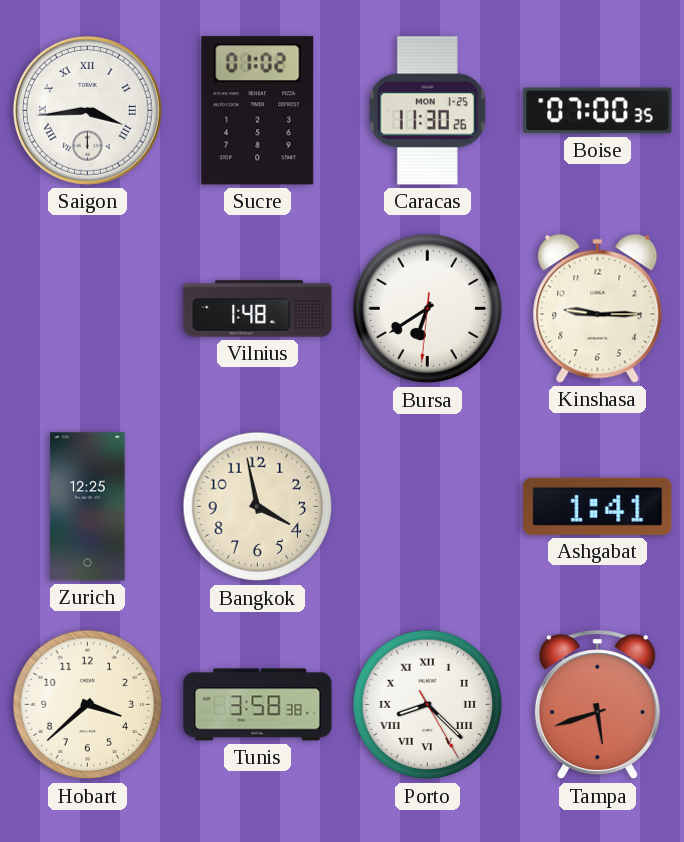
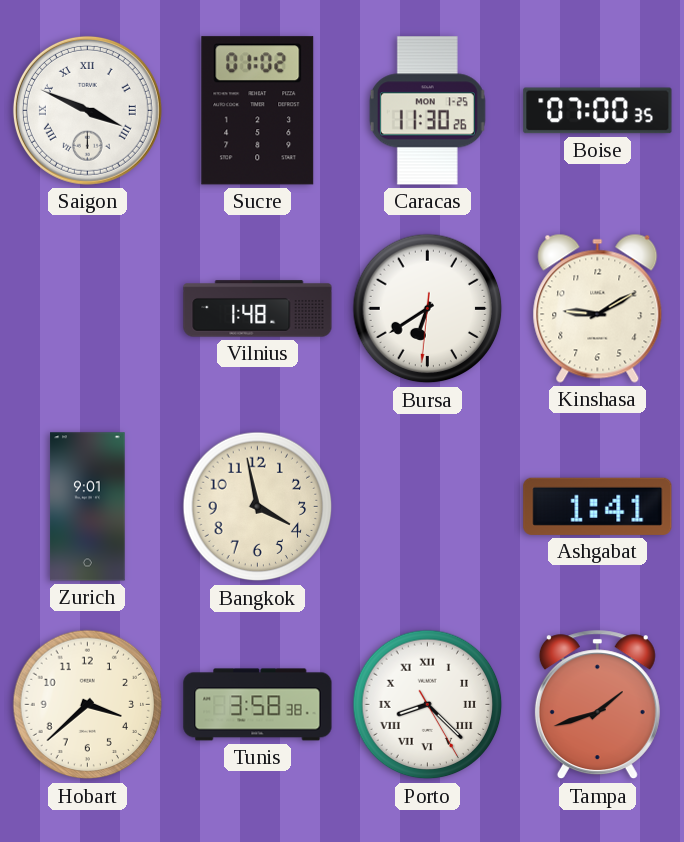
Saigon: 3:44 -> 3:49
Kinshasa: 9:15 -> 9:10
Zurich: 12:25 -> 9:01
Tampa: 5:42 -> 1:42
